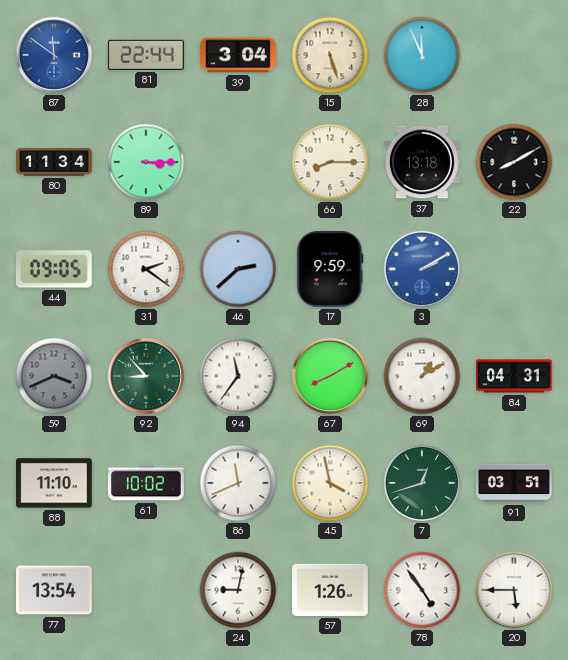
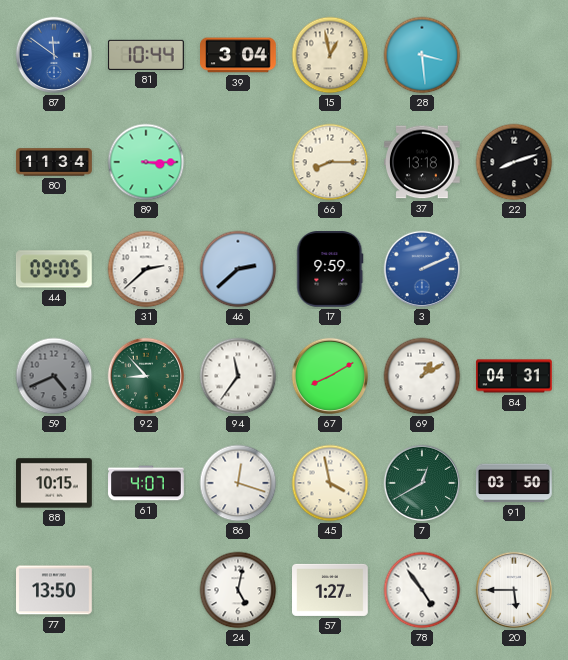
81: 22:44 -> 10:44
15: 5:27 -> 12:58
28: 11:56 -> 3:29
22: 8:10 -> 8:12
31: 2:21 -> 2:38
3: 2:10 -> 2:11
59: 3:41 -> 4:41
88: 11:10 -> 10:15
61: 10:02 -> 4:07
86: 11:41 -> 12:18
7: 12:42 -> 12:40
91: 03:51 -> 03:50
77: 13:54 -> 13:50
24: 9:02 -> 5:02
57: 1:26 -> 1:27
